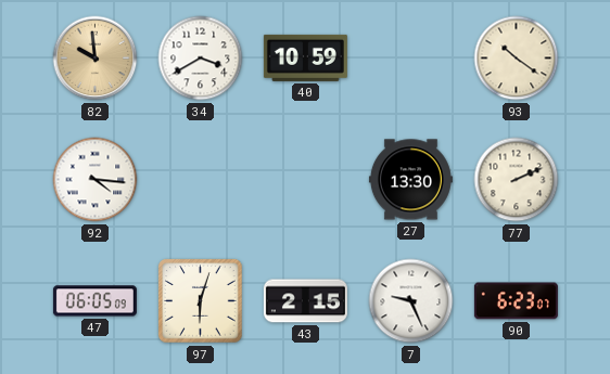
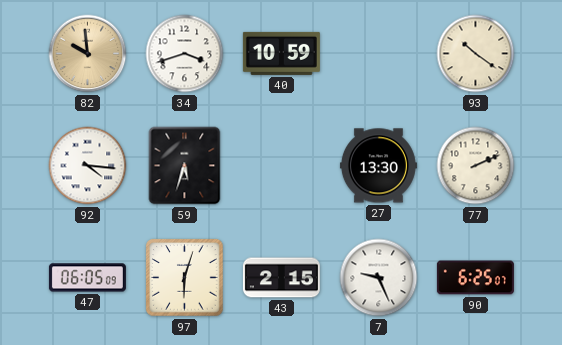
34: 3:40 -> 3:42
59: none -> 5:33
90: 6:23 -> 6:25
